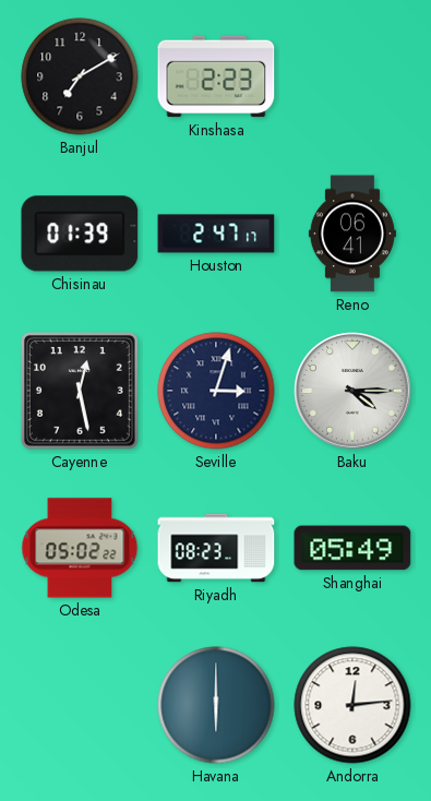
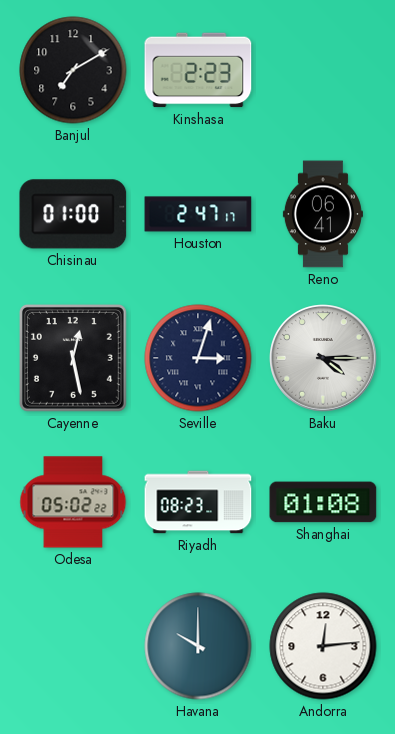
Chisinau: 01:39 -> 01:00
Shanghai: 05:49 -> 01:08
Havana: 6:00 -> 10:00
